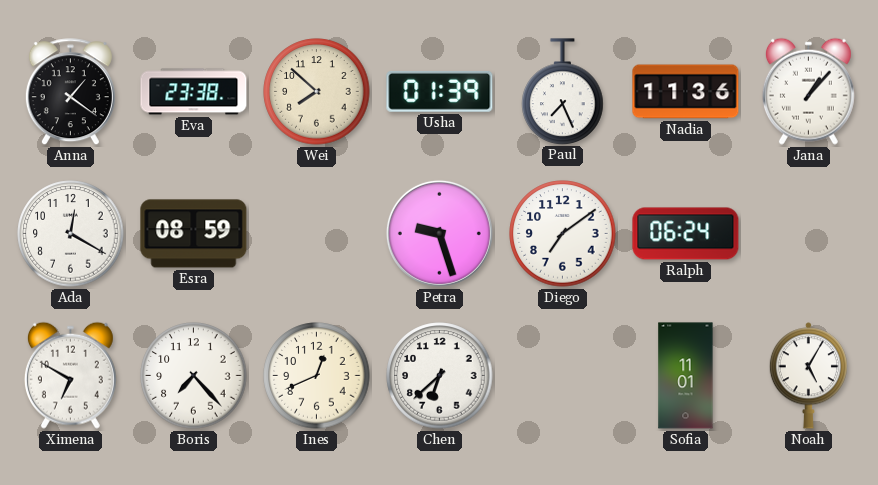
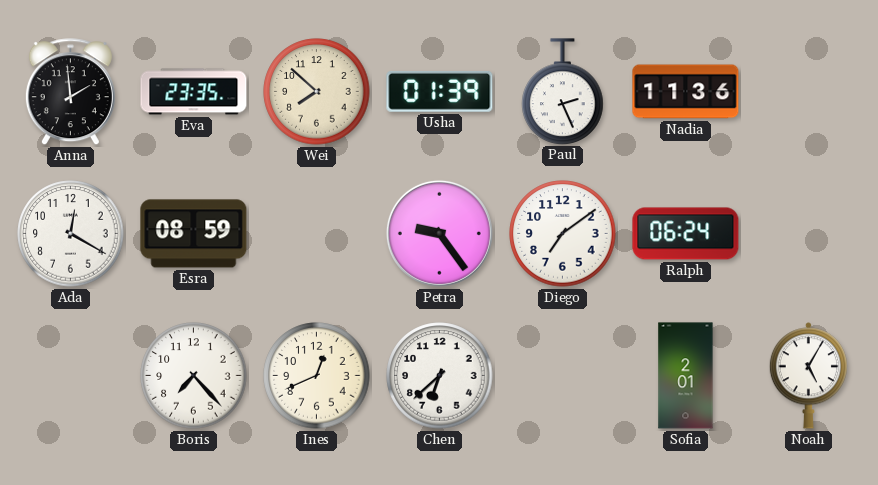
Anna: 1:21 -> 1:59
Eva: 23:38 -> 23:35
Paul: 7:26 -> 2:26
Jana: 1:07 -> none
Petra: 9:27 -> 9:24
Ximena: 6:50 -> none
Sofia: 11:01 -> 2:01
